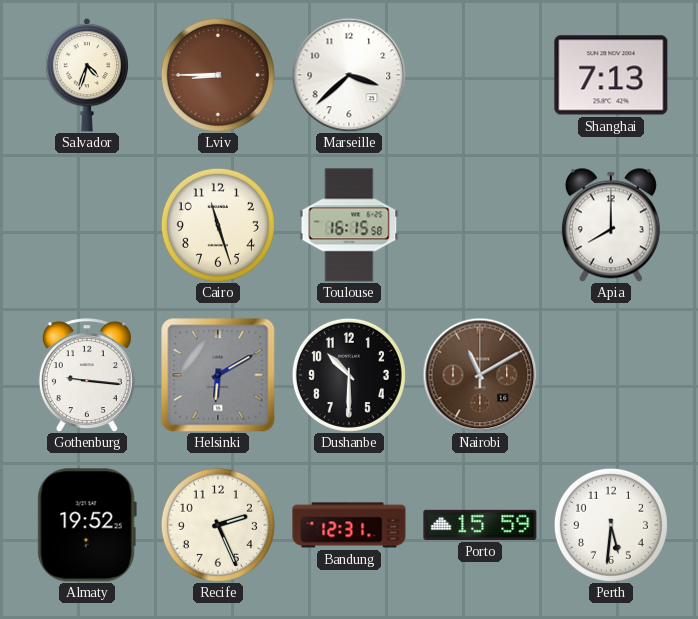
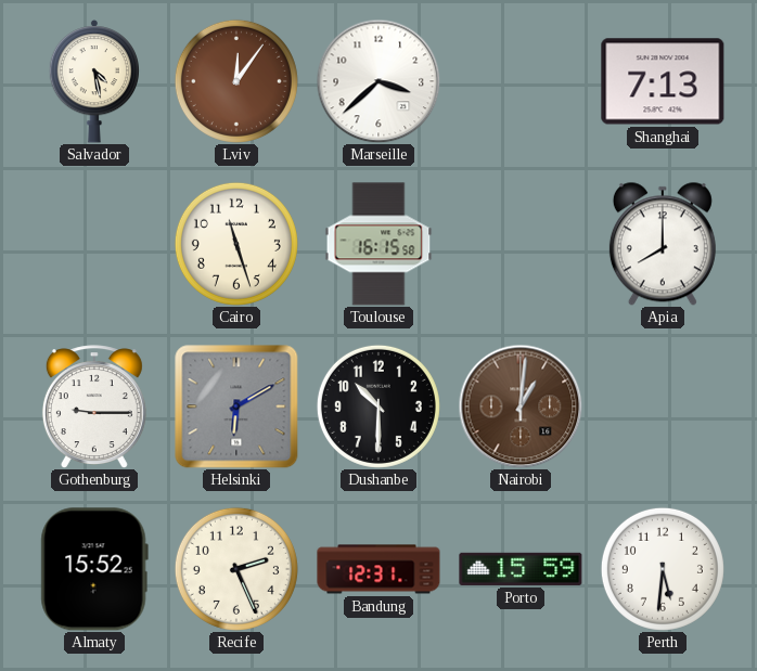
Salvador: 4:33 -> 4:28
Lviv: 8:45 -> 12:06
Gothenburg: 9:16 -> 9:15
Nairobi: 11:10 -> 1:01
Almaty: 19:52 -> 15:52
